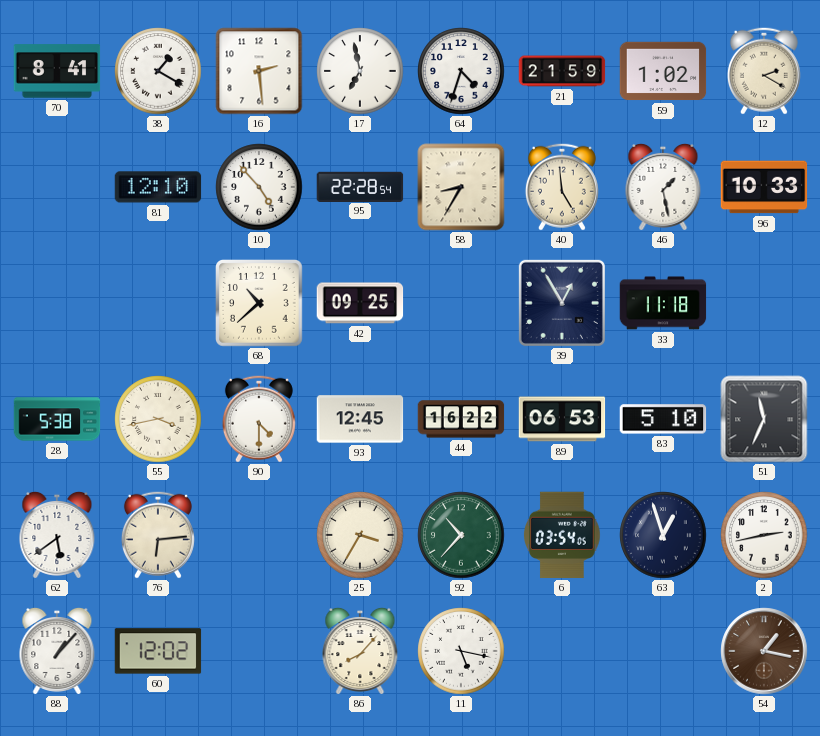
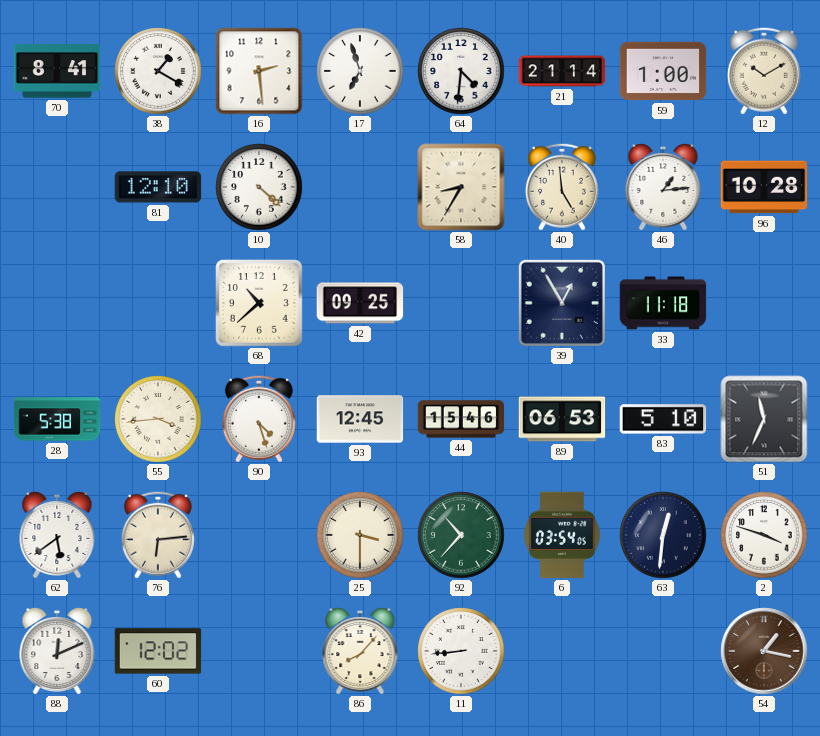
17: 6:58 -> 6:57
64: 4:33 -> 4:31
21: 21:59 -> 21:14
59: 1:02 -> 1:00
12: 2:20 -> 10:10
10: 4:53 -> 4:22
95: 22:28 -> none
46: 1:28 -> 1:14
96: 10:33 -> 10:28
55: 3:43 -> 3:44
90: 4:30 -> 4:27
44: 16:22 -> 15:46
25: 3:35 -> 3:30
63: 12:57 -> 12:31
2: 2:43 -> 3:48
88: 1:07 -> 12:11
11: 5:17 -> 8:44
